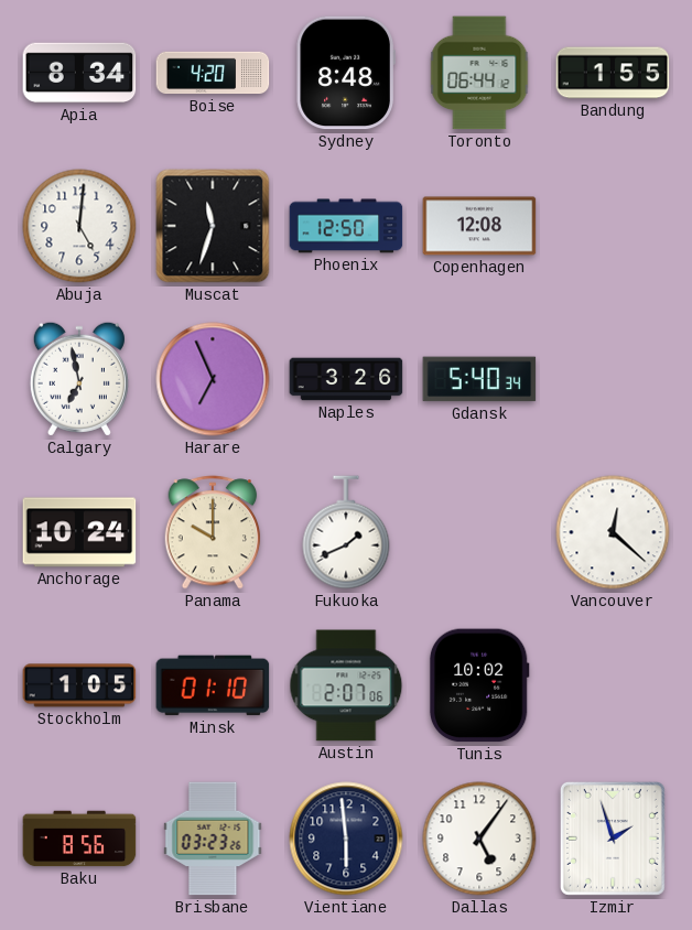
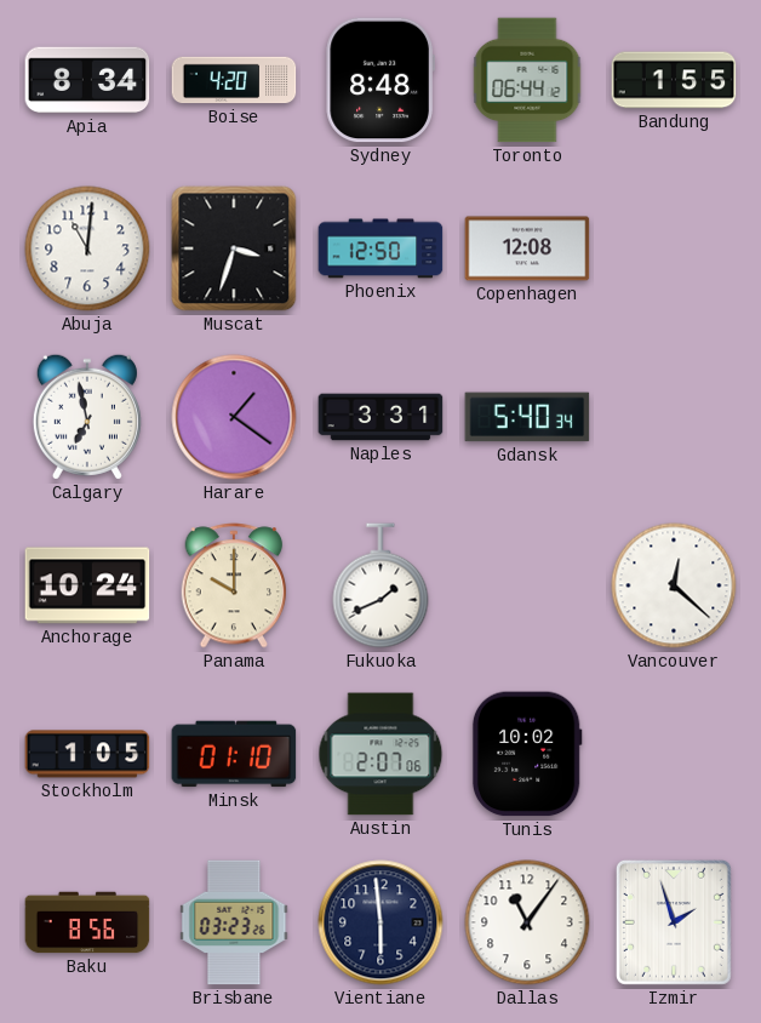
Abuja: 5:01 -> 11:01
Muscat: 11:33 -> 3:33
Harare: 6:56 -> 1:21
Naples: 3:26 -> 3:31
Dallas: 5:06 -> 11:06
